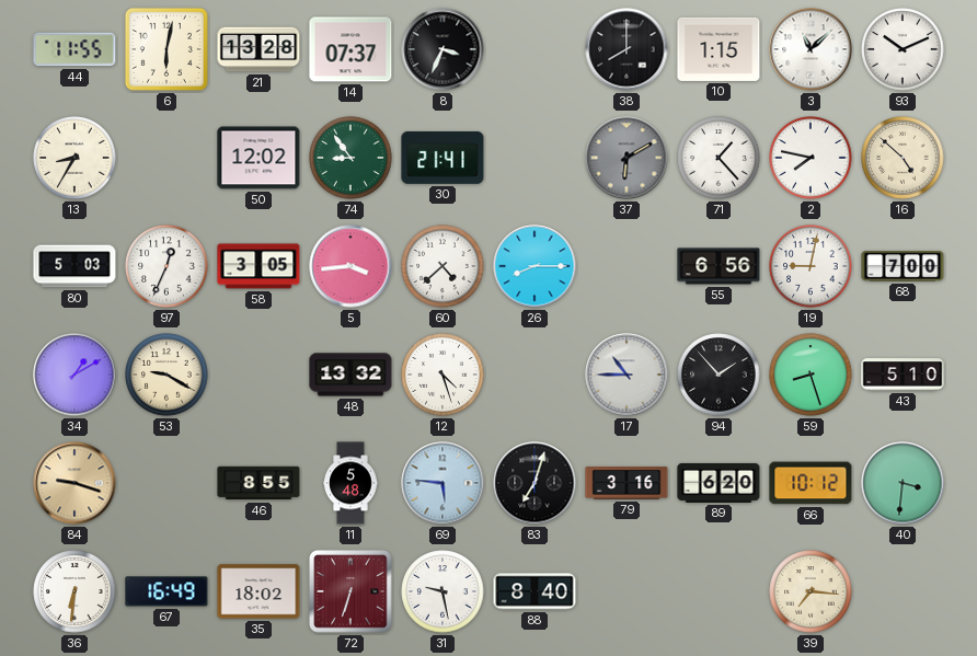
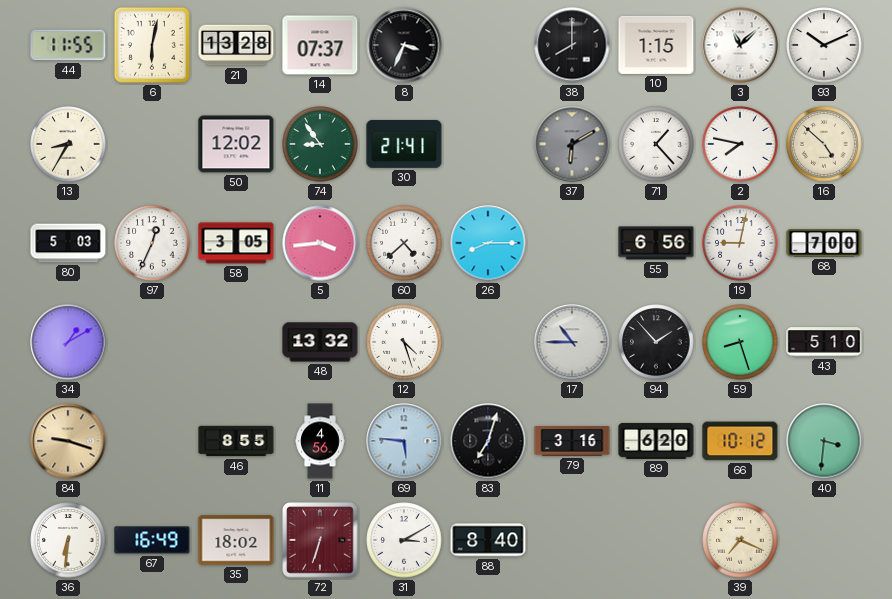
53: 9:20 -> none
11: 5:48 -> 4:56
31: 9:28 -> 3:10
39: 7:16 -> 7:19
